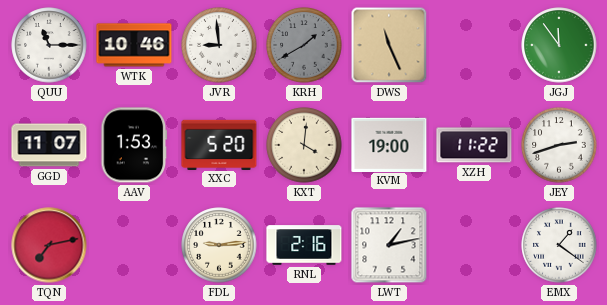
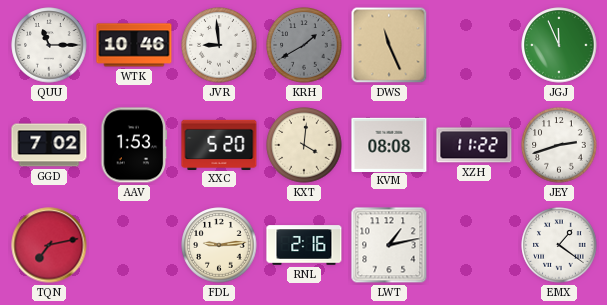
JGJ: 11:54 -> 11:56
GGD: 11:07 -> 7:02
KVM: 19:00 -> 08:08
